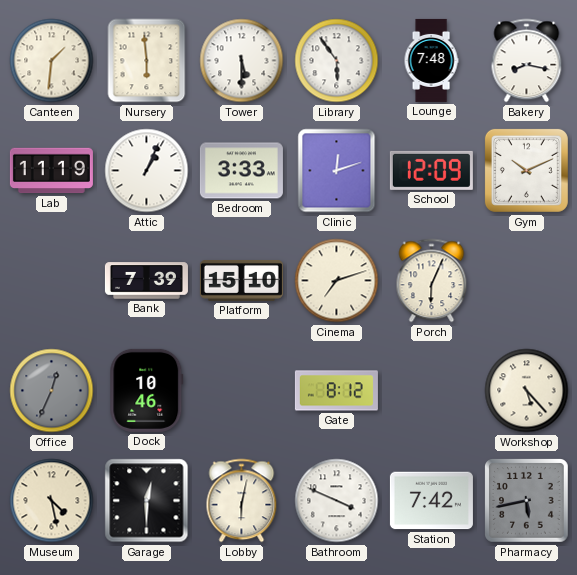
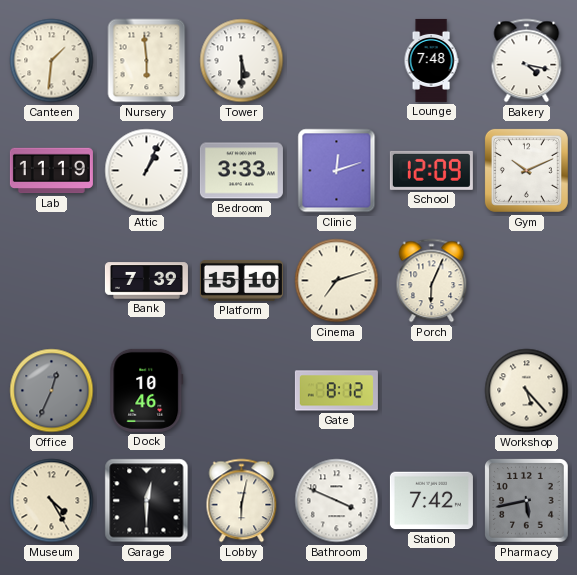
Library: 5:54 -> none
Bakery: 8:17 -> 4:17
Museum: 4:28 -> 4:25
